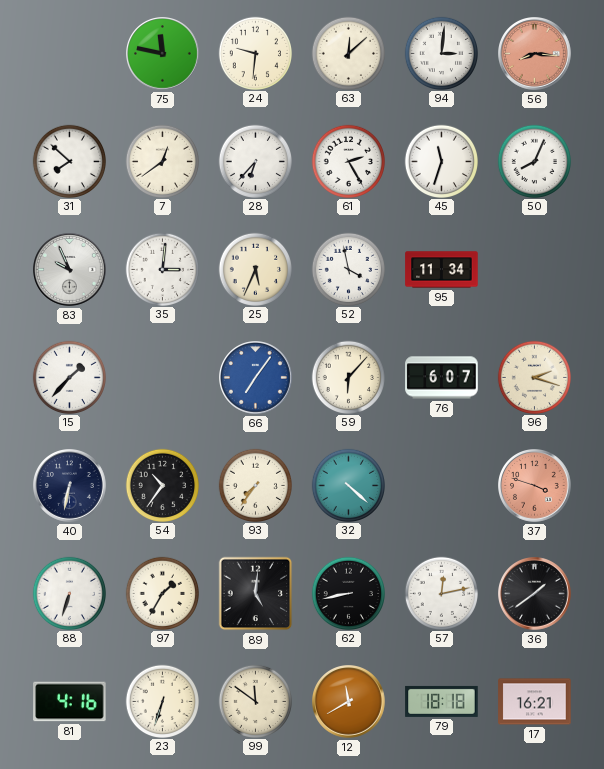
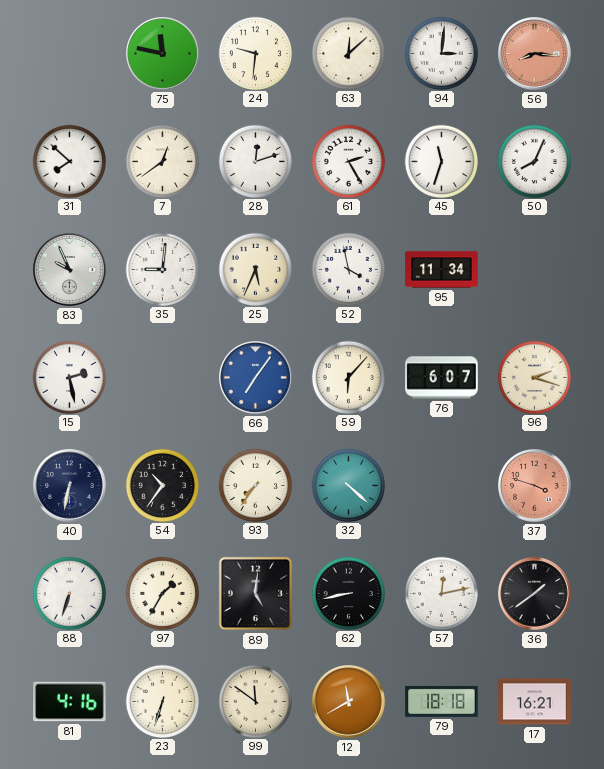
28: 6:37 -> 12:12
35: 3:01 -> 9:01
15: 1:37 -> 2:28
